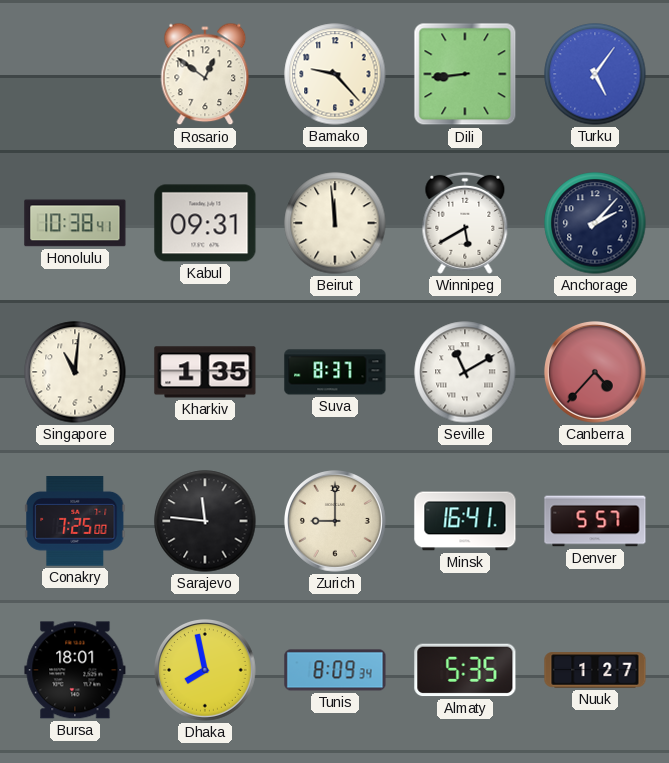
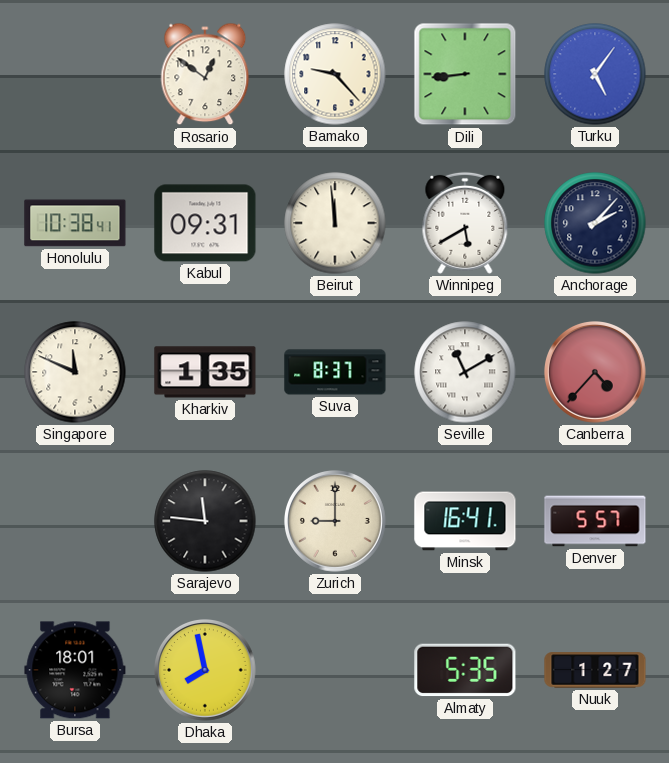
Singapore: 11:01 -> 11:49
Conakry: 7:25 -> none
Tunis: 8:09 -> none
